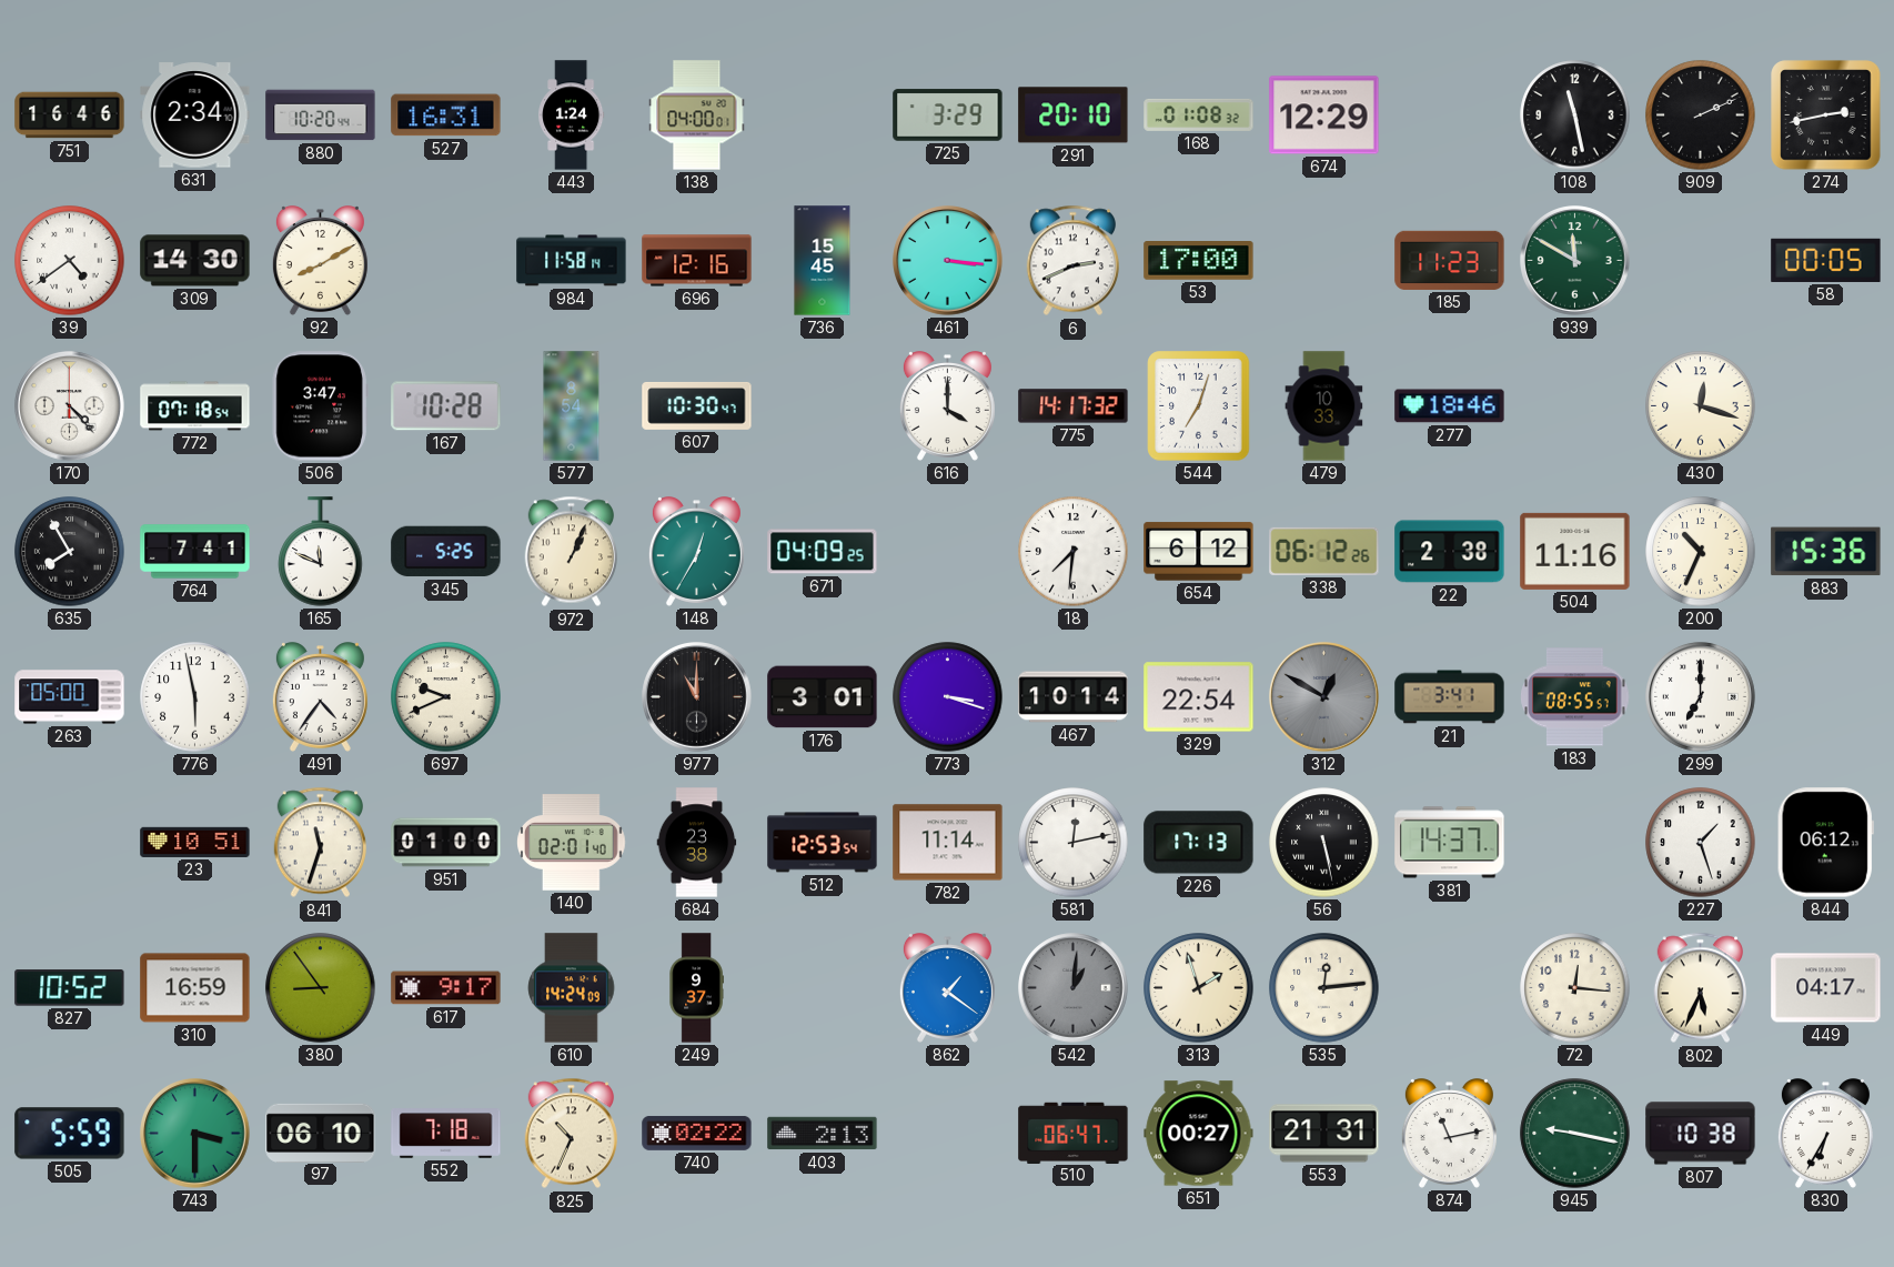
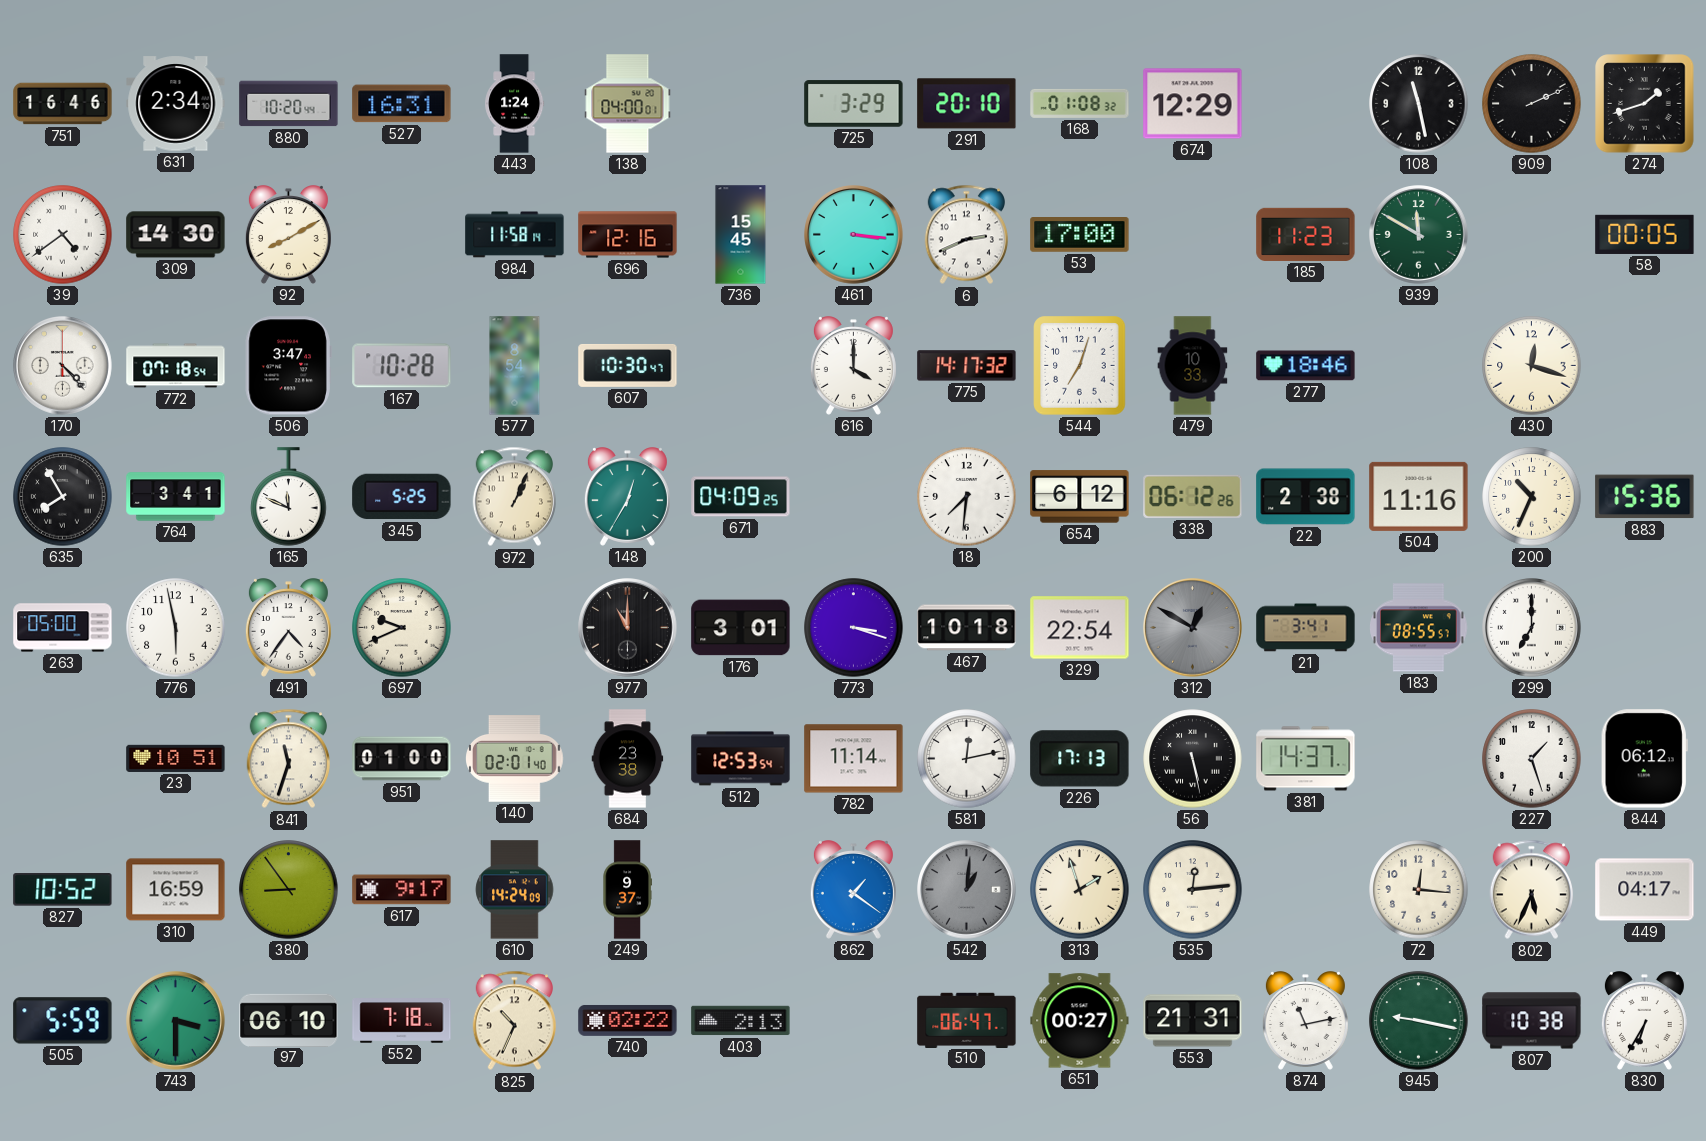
274: 2:43 -> 1:42
764: 7:41 -> 3:41
467: 10:14 -> 10:18
